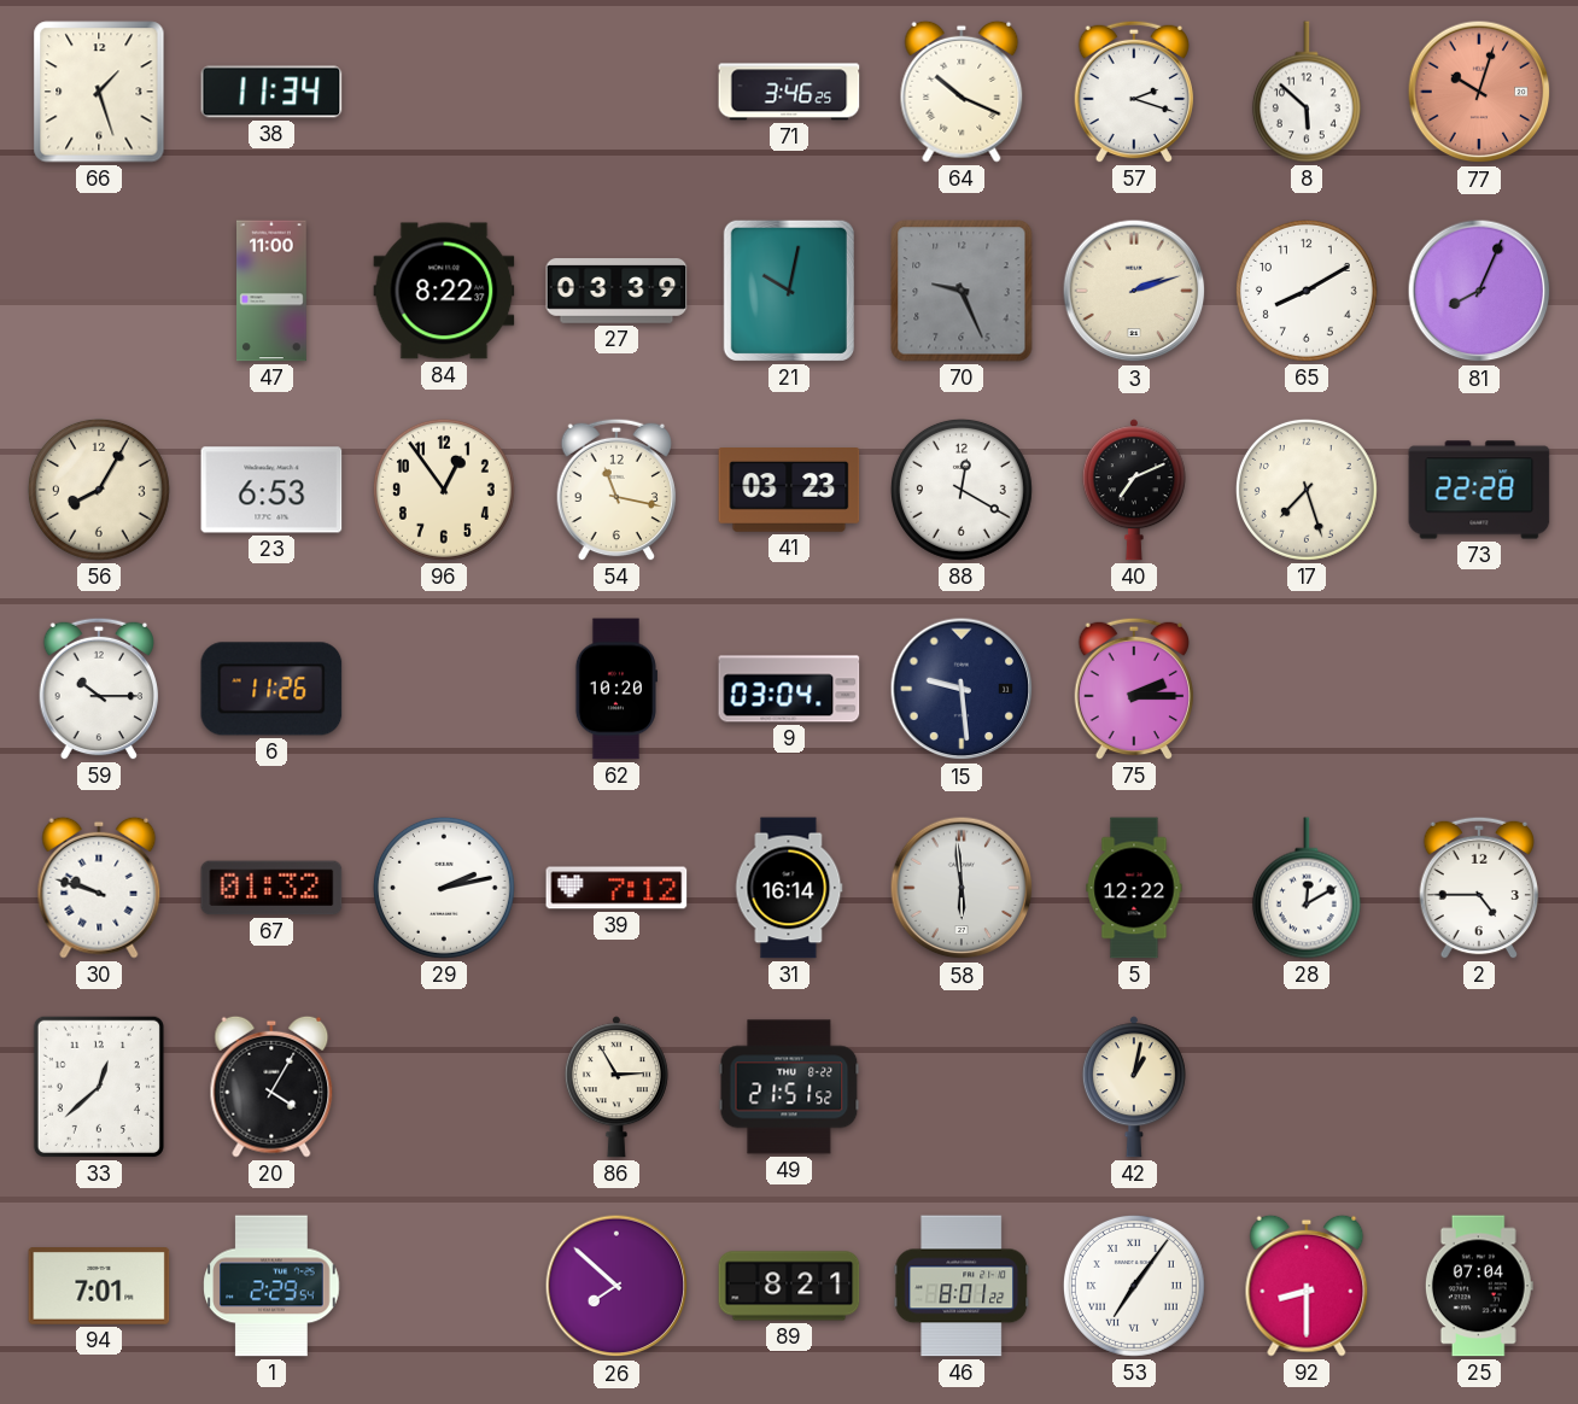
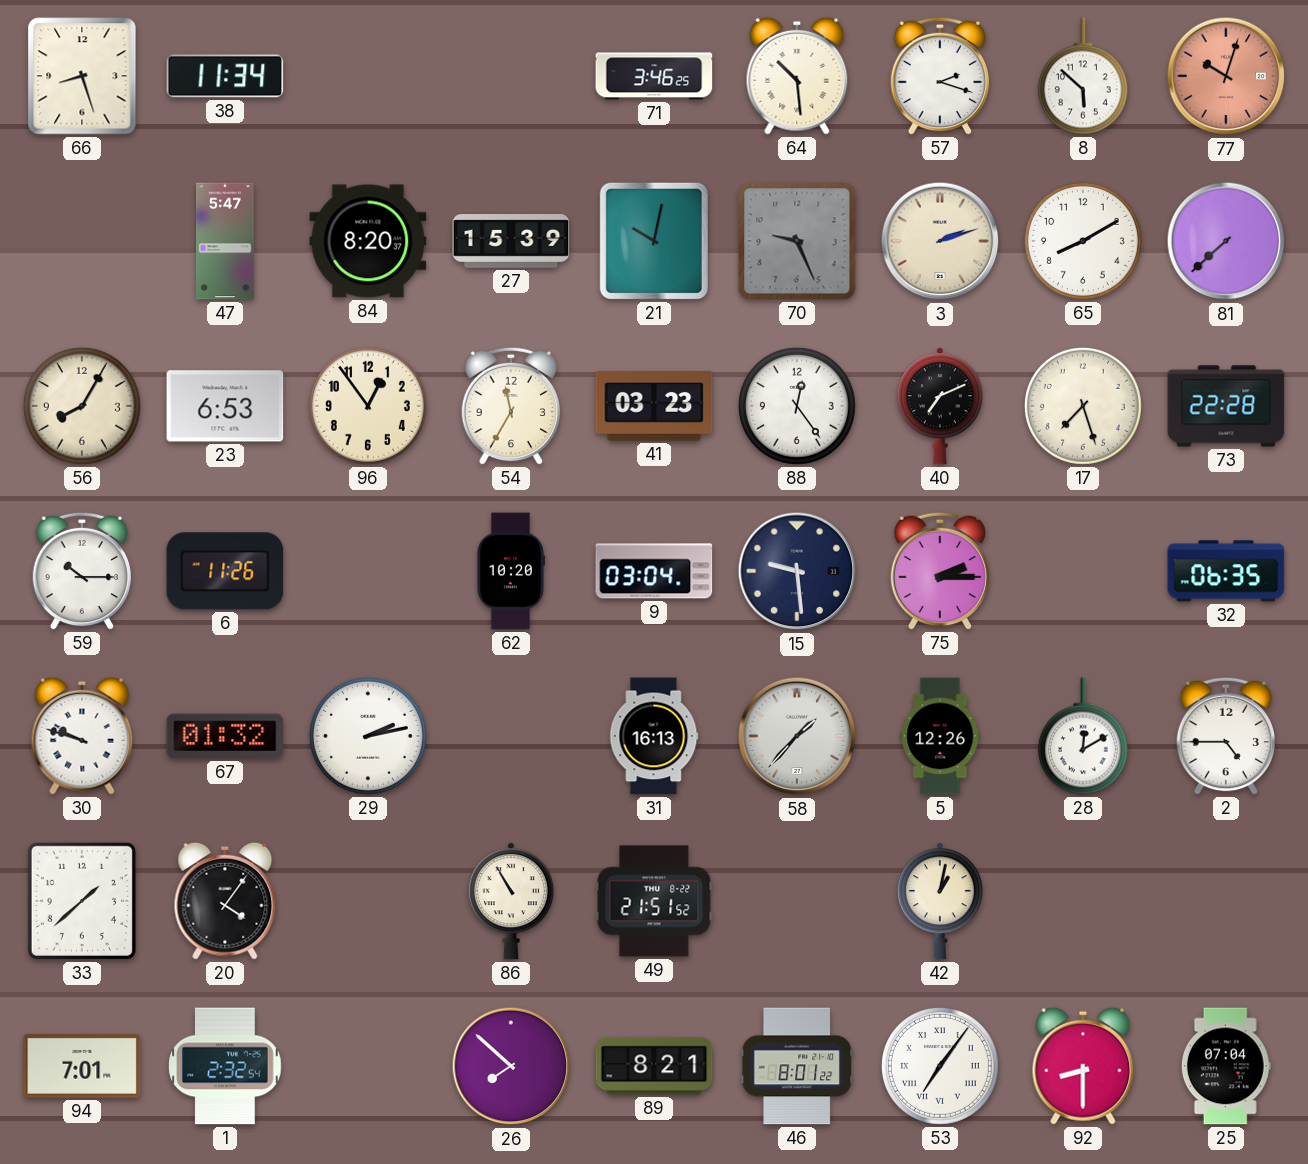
66: 1:27 -> 8:27
64: 10:19 -> 10:29
47: 11:00 -> 5:47
84: 8:22 -> 8:20
27: 03:39 -> 15:39
81: 8:04 -> 7:38
54: 11:17 -> 11:35
88: 12:20 -> 12:24
32: none -> 06:35
39: 7:12 -> none
31: 16:14 -> 16:13
58: 5:59 -> 1:37
5: 12:22 -> 12:26
33: 12:38 -> 1:38
20: 4:05 -> 4:06
86: 2:55 -> 10:55
1: 2:29 -> 2:32
